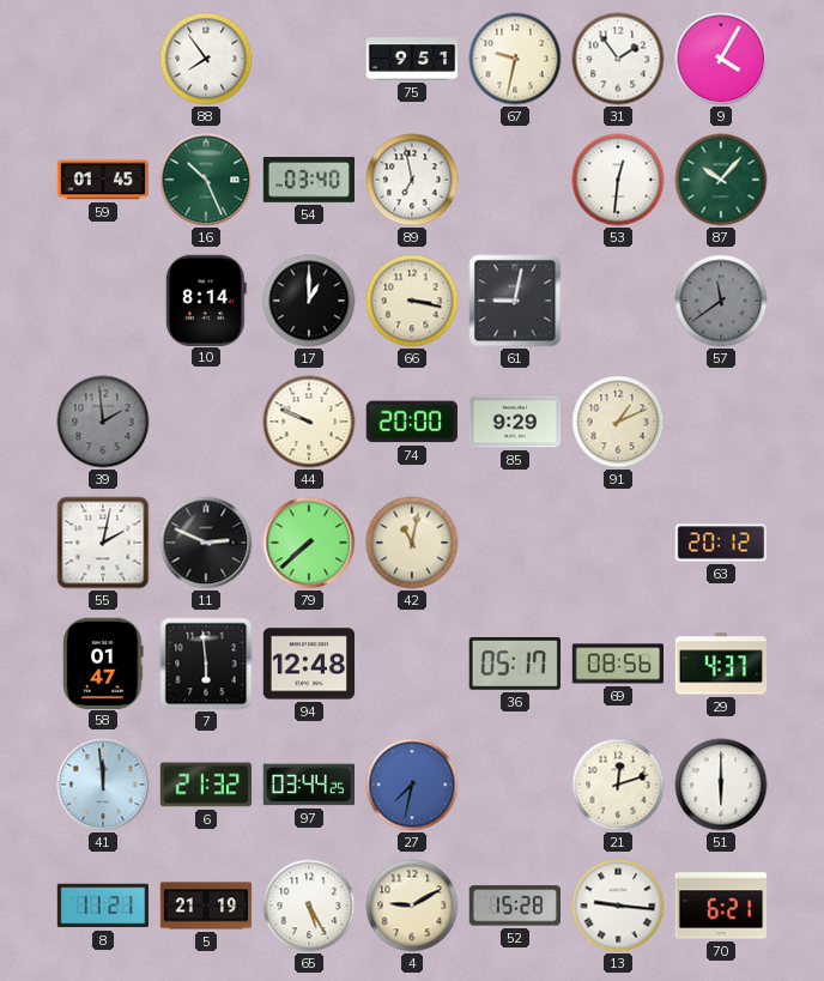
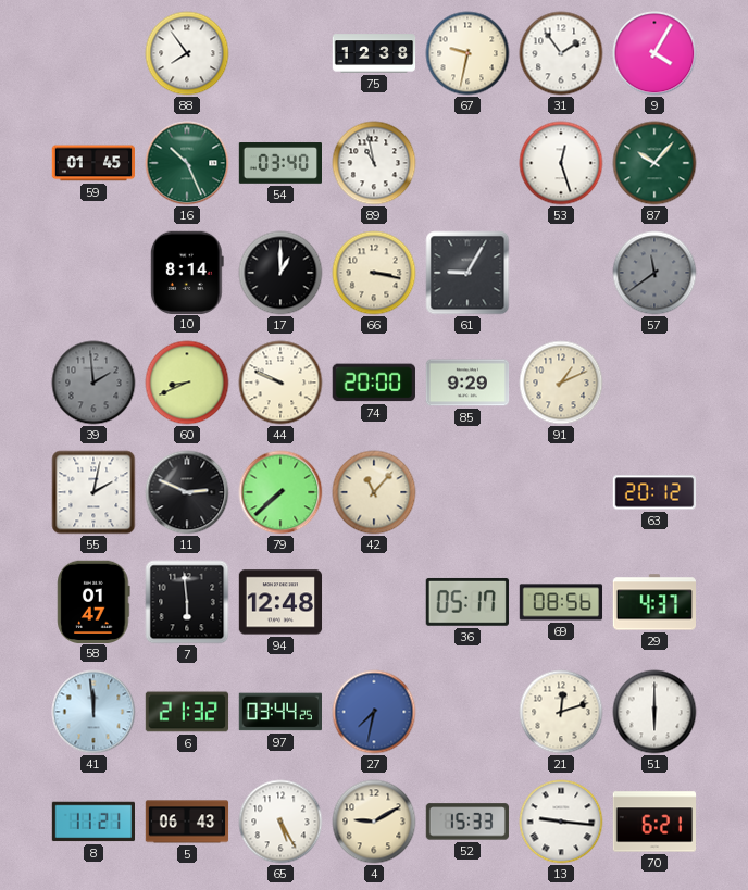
75: 9:51 -> 12:38
89: 6:58 -> 10:58
53: 12:31 -> 12:27
61: 9:02 -> 9:05
60: none -> 8:41
42: 11:02 -> 11:07
5: 21:19 -> 06:43
52: 15:28 -> 15:33
